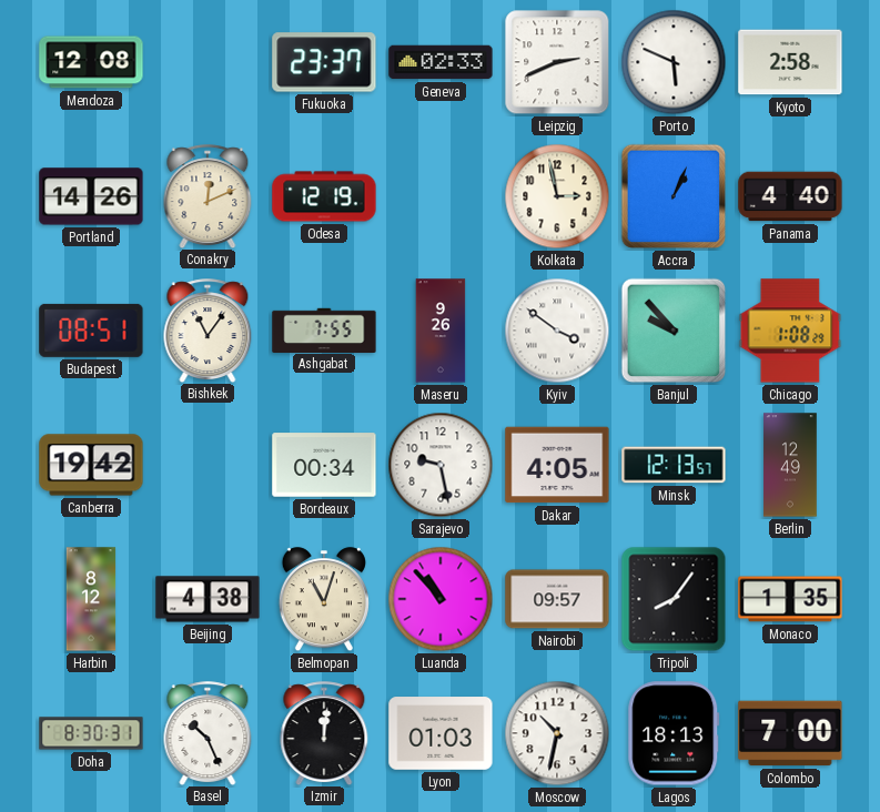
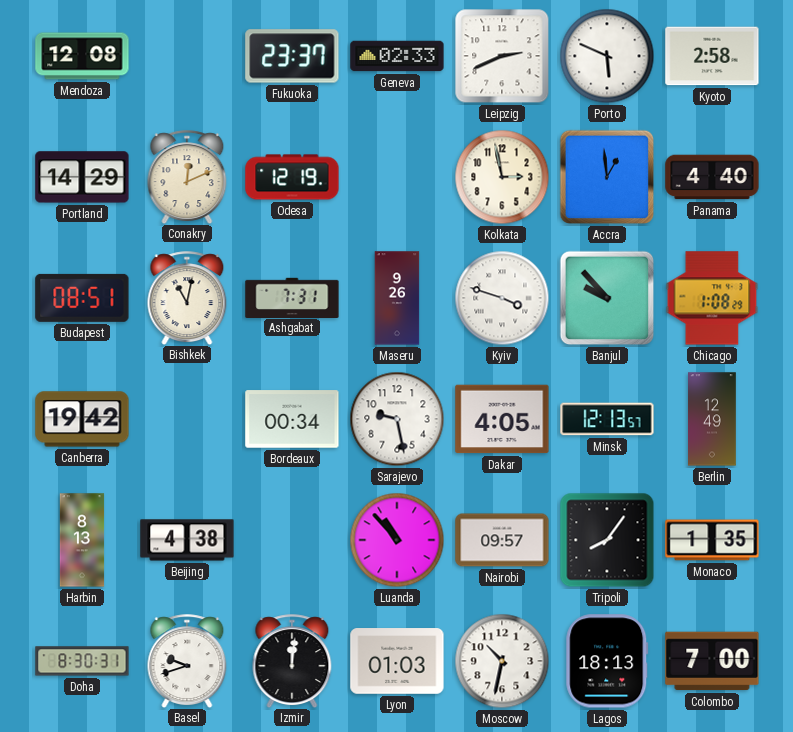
Portland: 14:26 -> 14:29
Accra: 1:04 -> 12:59
Bishkek: 11:06 -> 11:02
Ashgabat: 7:55 -> 7:31
Kyiv: 3:51 -> 3:48
Harbin: 8:12 -> 8:13
Belmopan: 11:03 -> none
Basel: 10:26 -> 9:42
